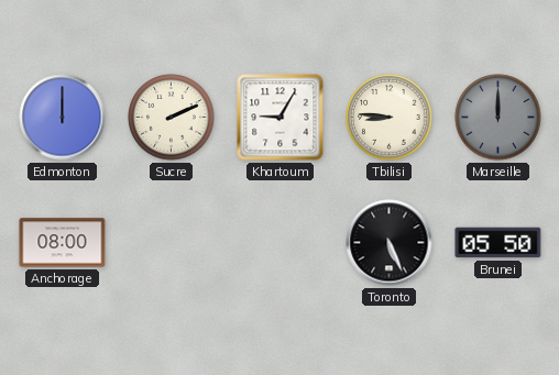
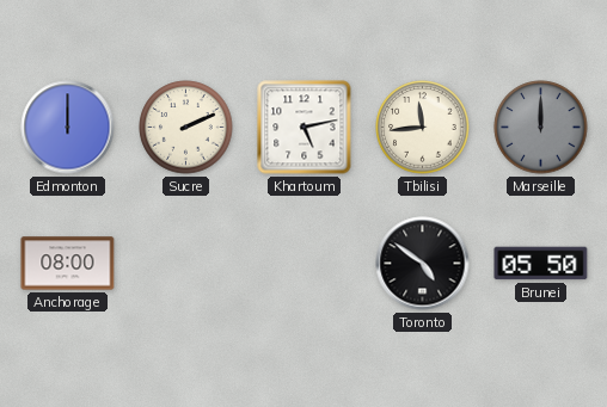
Khartoum: 9:05 -> 5:13
Tbilisi: 8:46 -> 11:44
Toronto: 5:26 -> 4:51
